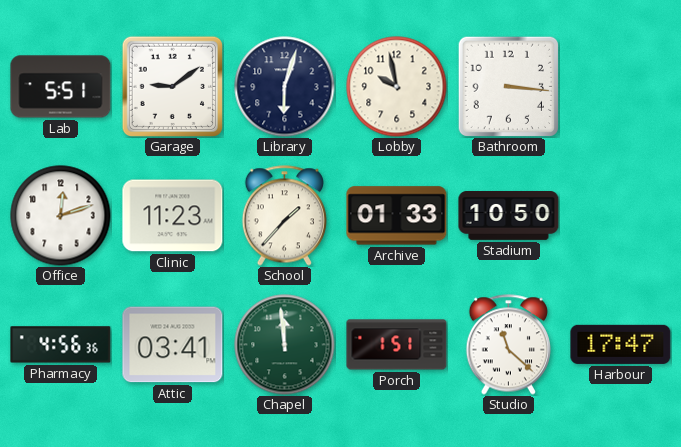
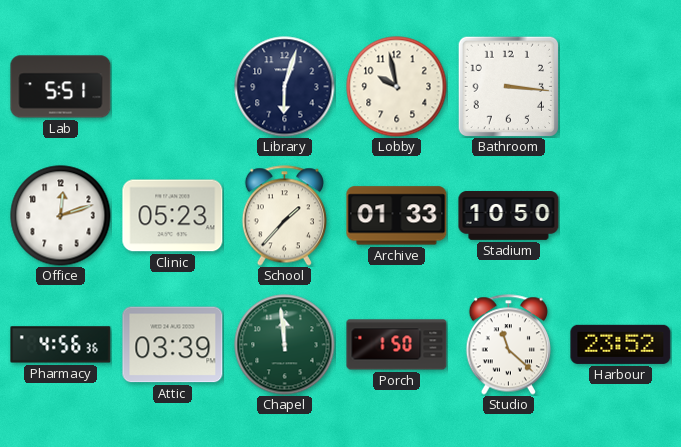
Garage: 9:09 -> none
Clinic: 11:23 -> 05:23
Attic: 03:41 -> 03:39
Porch: 1:51 -> 1:50
Harbour: 17:47 -> 23:52
